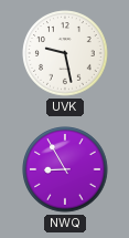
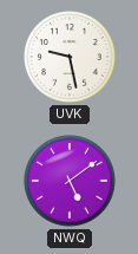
NWQ: 8:55 -> 5:09
